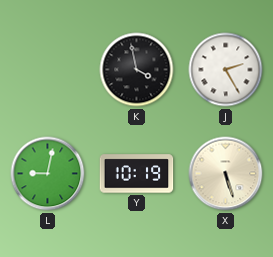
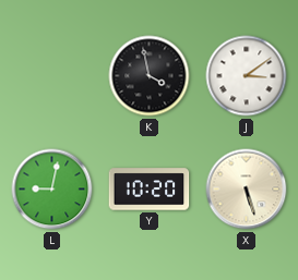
J: 2:25 -> 3:09
Y: 10:19 -> 10:20
